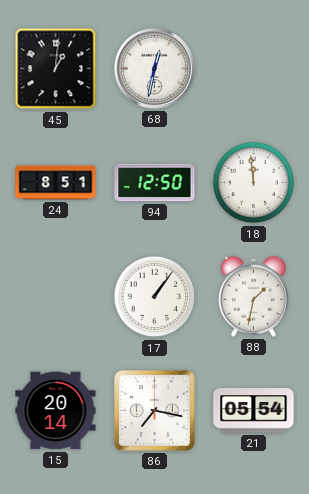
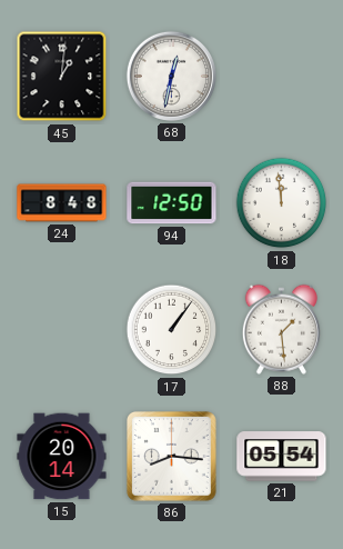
24: 8:51 -> 8:48
88: 1:32 -> 1:29
86: 7:17 -> 8:16
